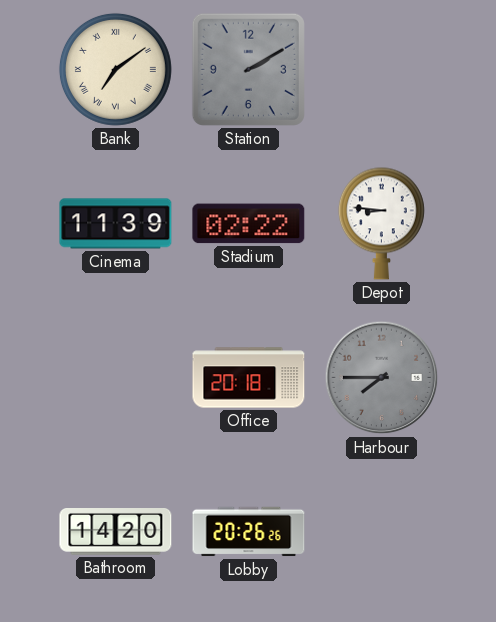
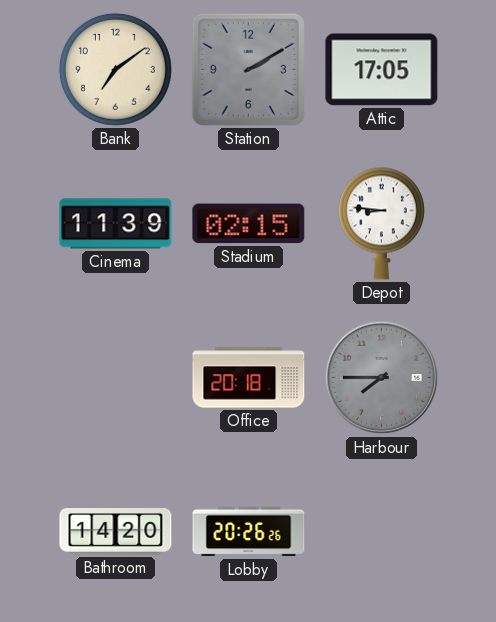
Bank numerals: Roman -> Arabic
Attic: none -> 17:05
Stadium: 02:22 -> 02:15
